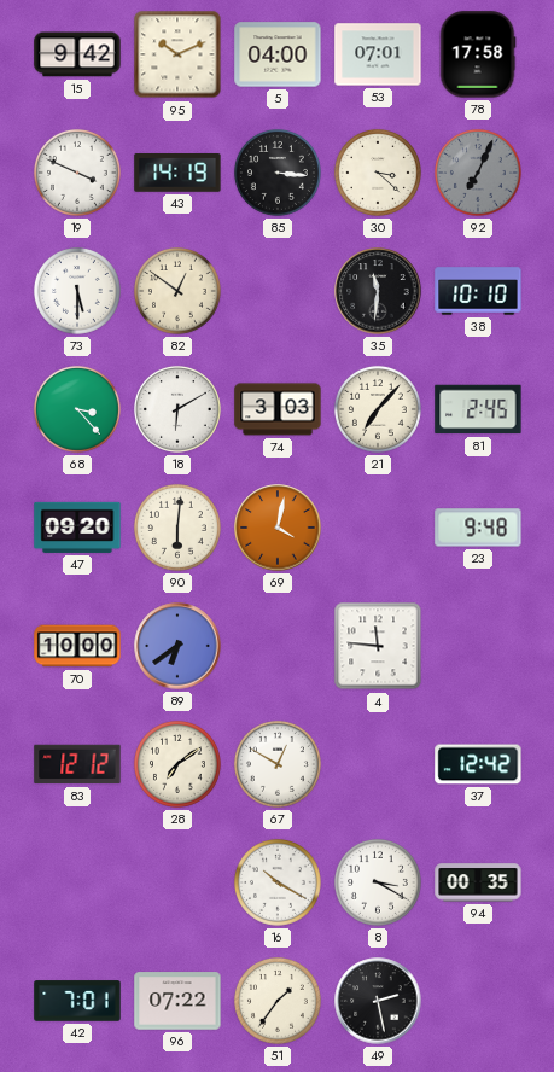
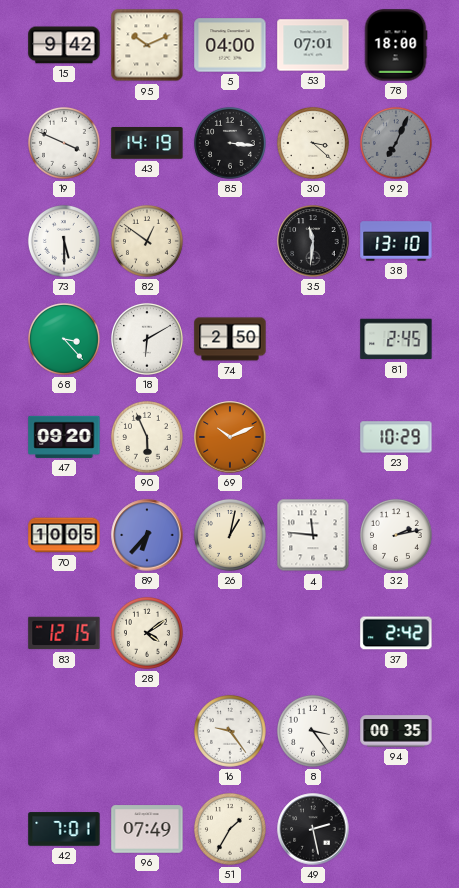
78: 17:58 -> 18:00
38: 10:10 -> 13:10
74: 3:03 -> 2:50
21: 7:07 -> none
90: 6:01 -> 5:56
69: 4:02 -> 10:11
23: 9:48 -> 10:29
70: 10:00 -> 10:05
89: 6:39 -> 6:37
26: none -> 1:02
32: none -> 2:13
83: 12:12 -> 12:15
28: 7:09 -> 4:09
67: 12:50 -> none
37: 12:42 -> 2:42
16: 10:20 -> 9:24
8: 3:20 -> 3:24
96: 07:22 -> 07:49
51: 1:36 -> 1:35
